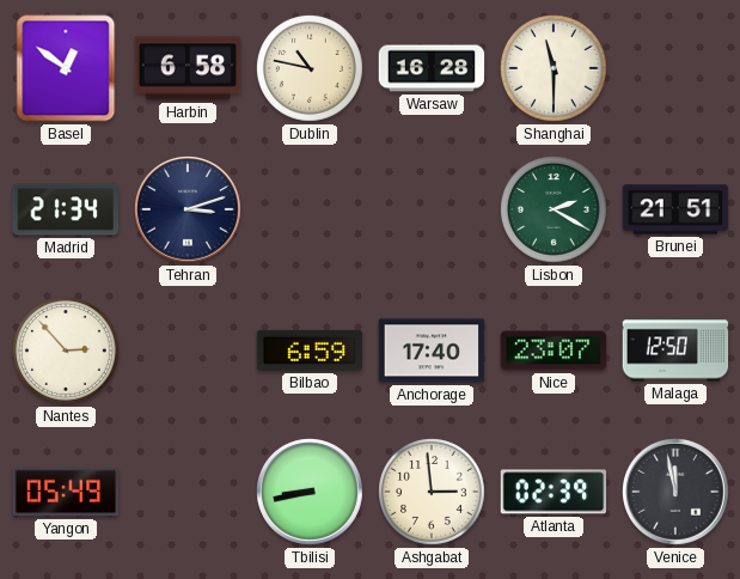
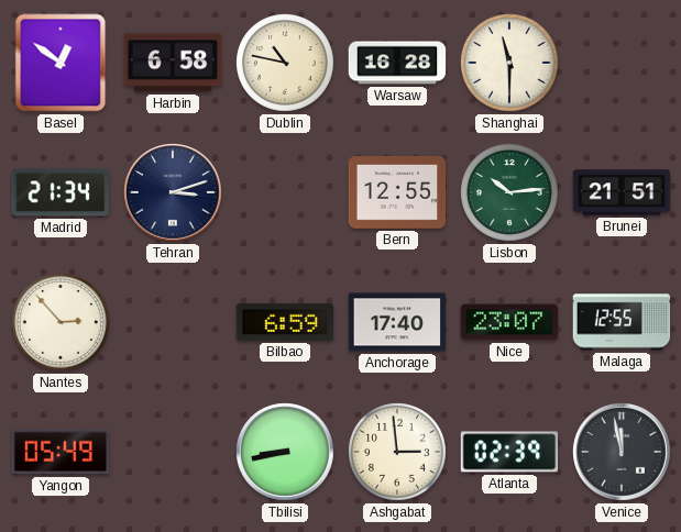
Bern: none -> 12:55
Lisbon: 2:20 -> 10:14
Malaga: 12:50 -> 12:55
